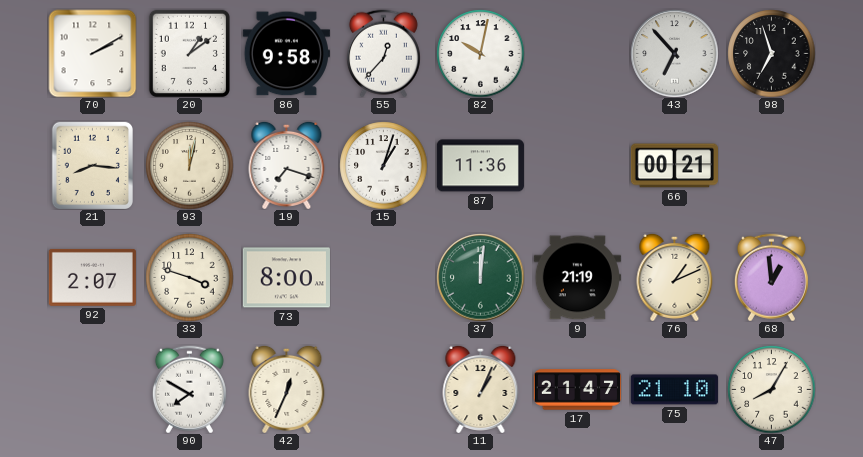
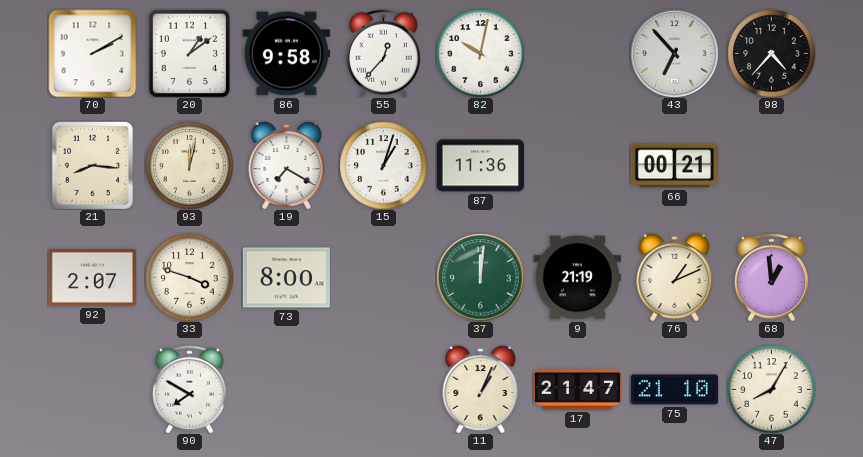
98: 6:57 -> 4:37
19: 7:18 -> 7:20
42: 12:34 -> none
